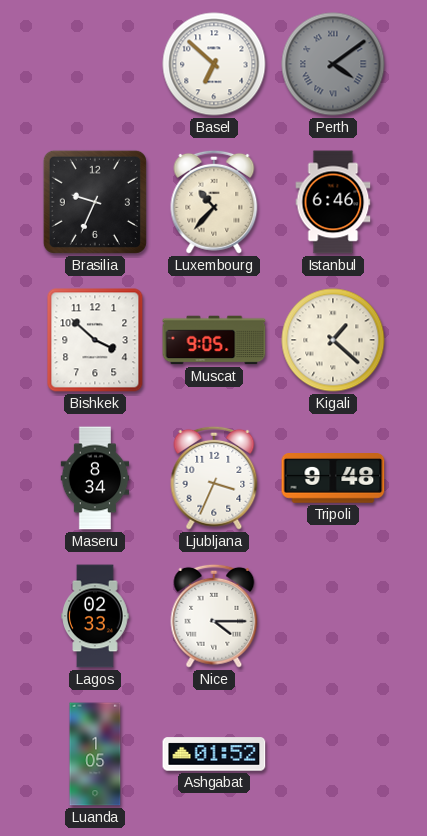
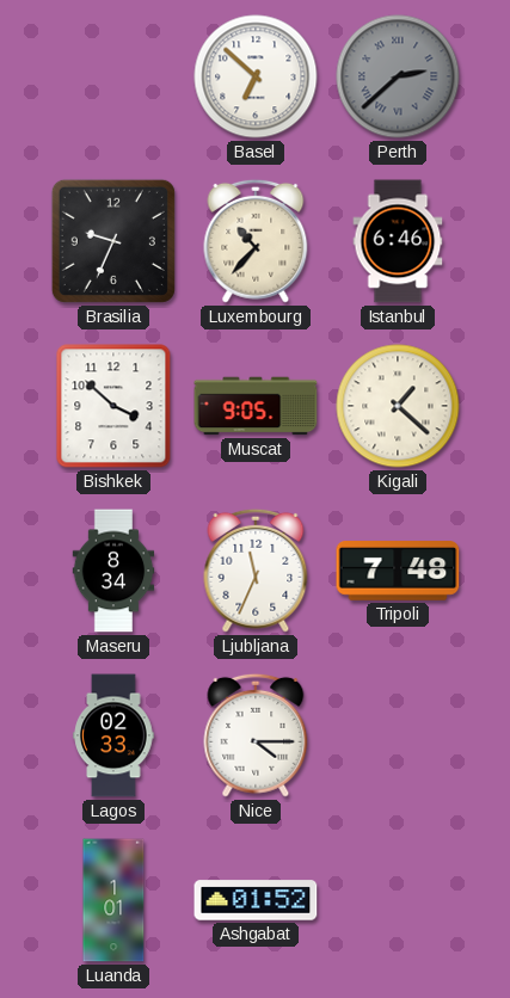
Perth: 4:09 -> 2:38
Ljubljana: 3:34 -> 11:34
Tripoli: 9:48 -> 7:48
Luanda: 1:05 -> 1:01
